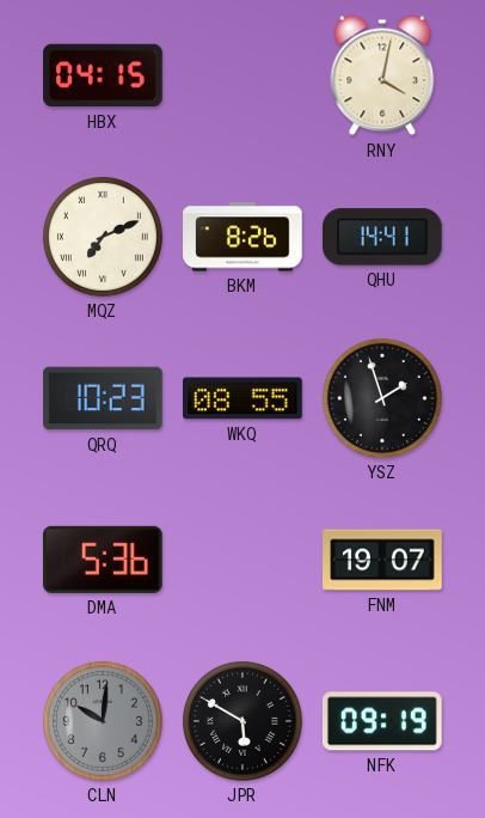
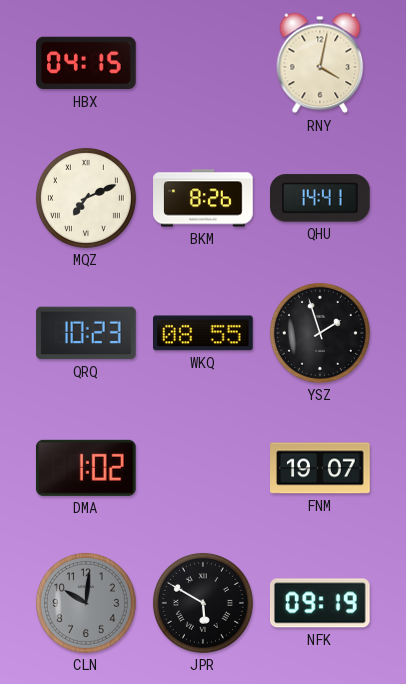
DMA: 5:36 -> 1:02
